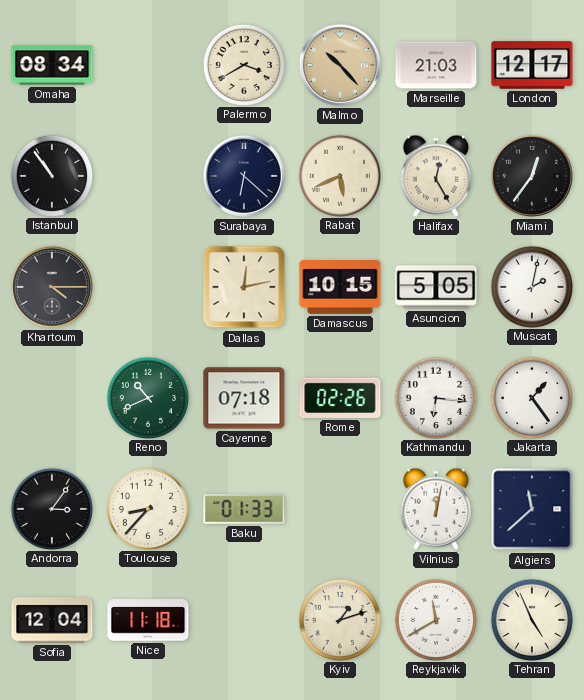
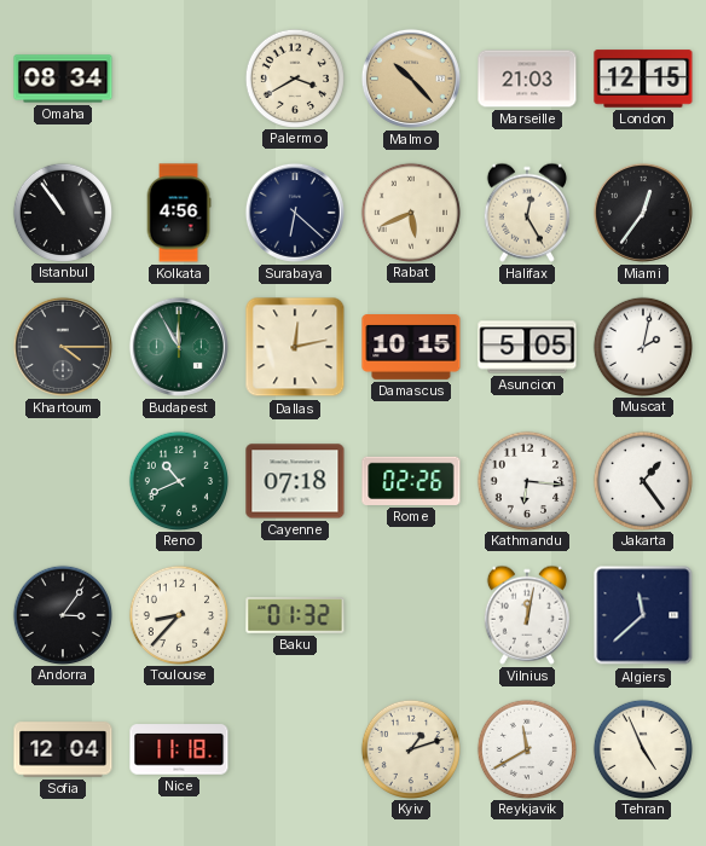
London: 12:17 -> 12:15
Kolkata: none -> 4:56
Budapest: none -> 11:55
Baku: 01:33 -> 01:32
